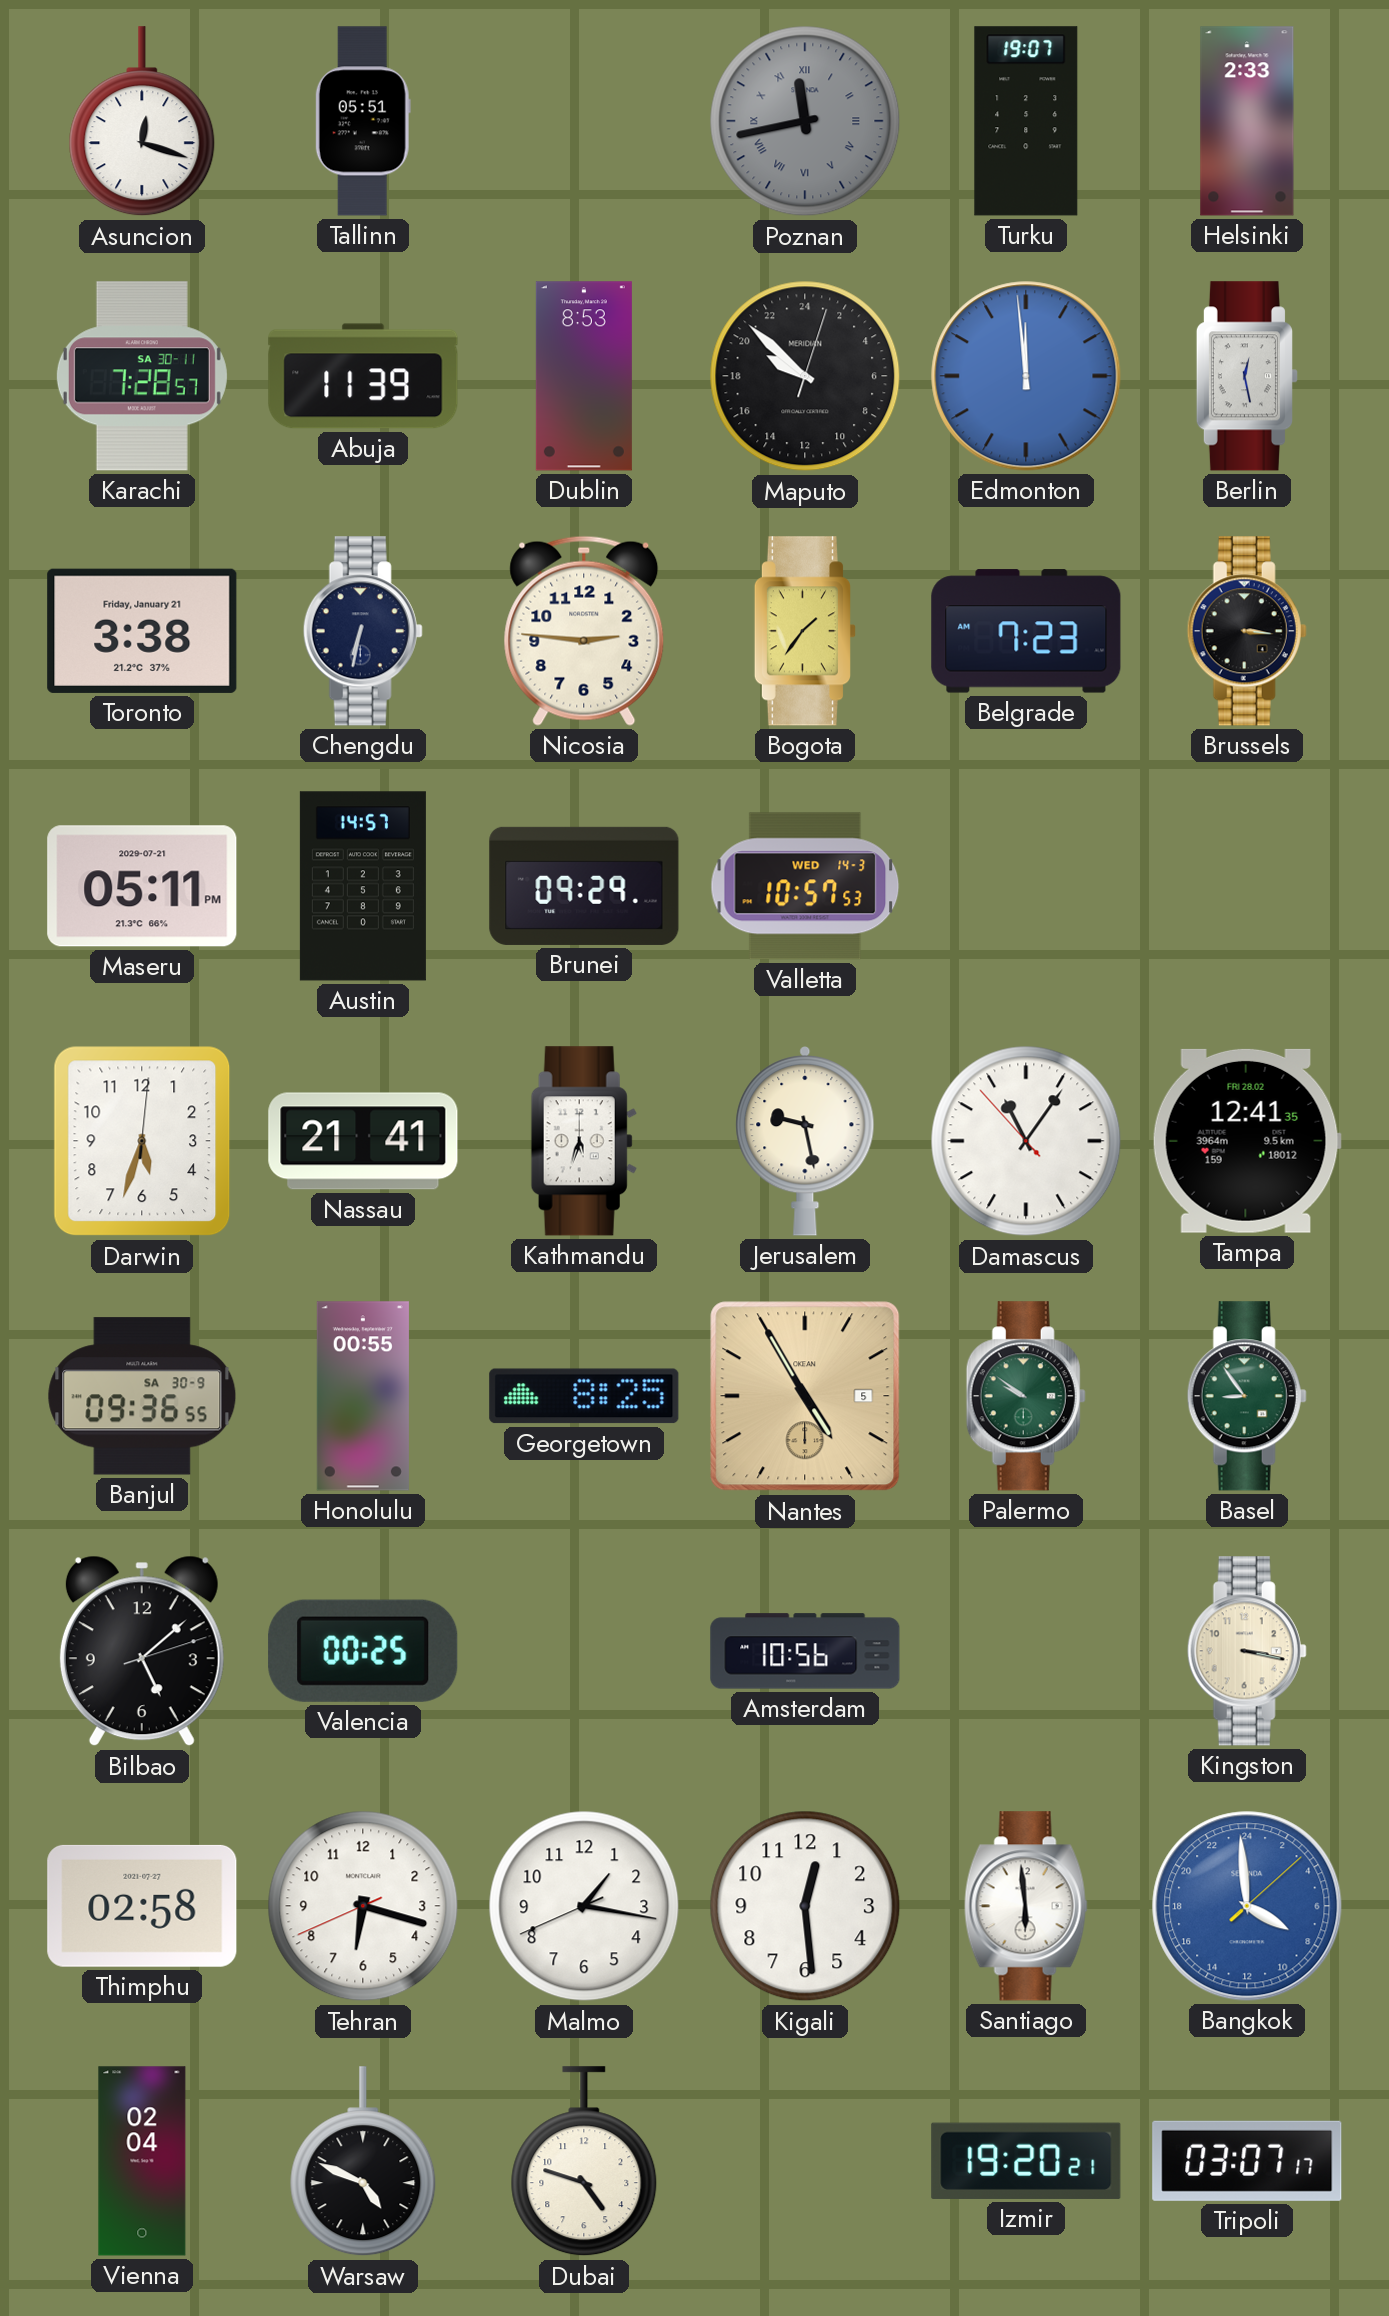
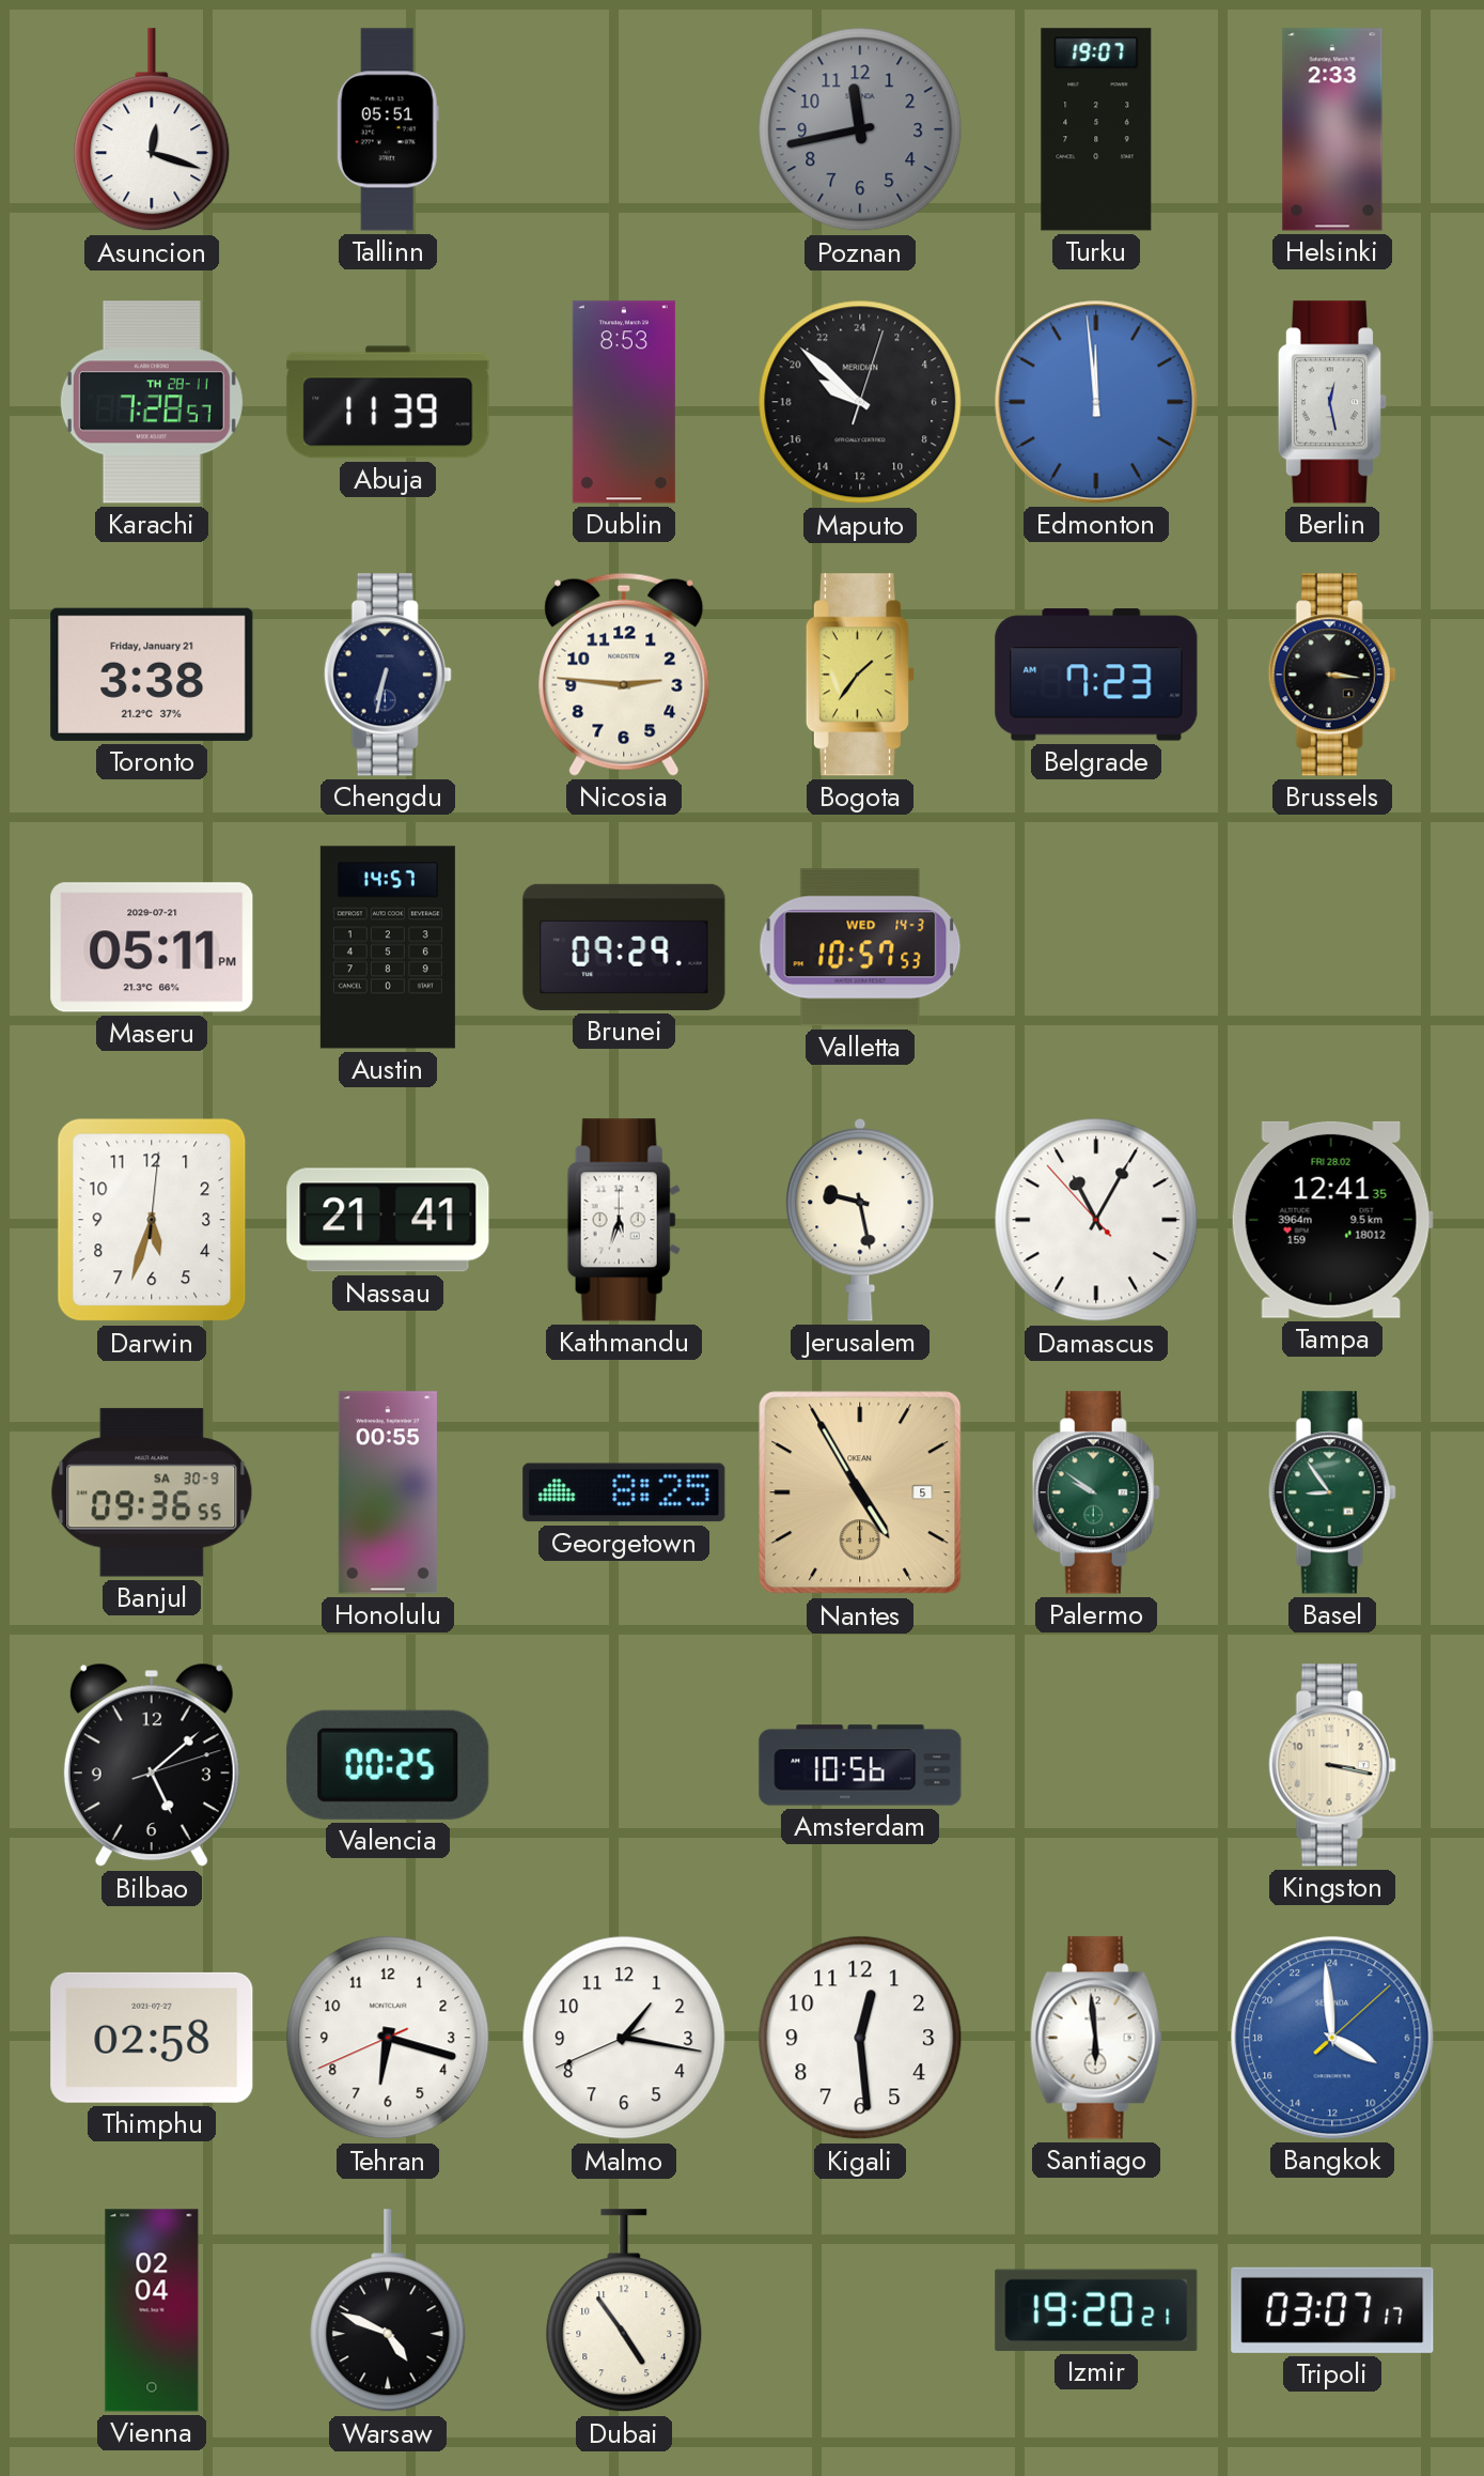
Poznan numerals: Roman -> Arabic
Karachi date: SA 30-11 -> TH 28-11
Damascus: 11:05 -> 11:04
Dubai: 4:48 -> 4:54
